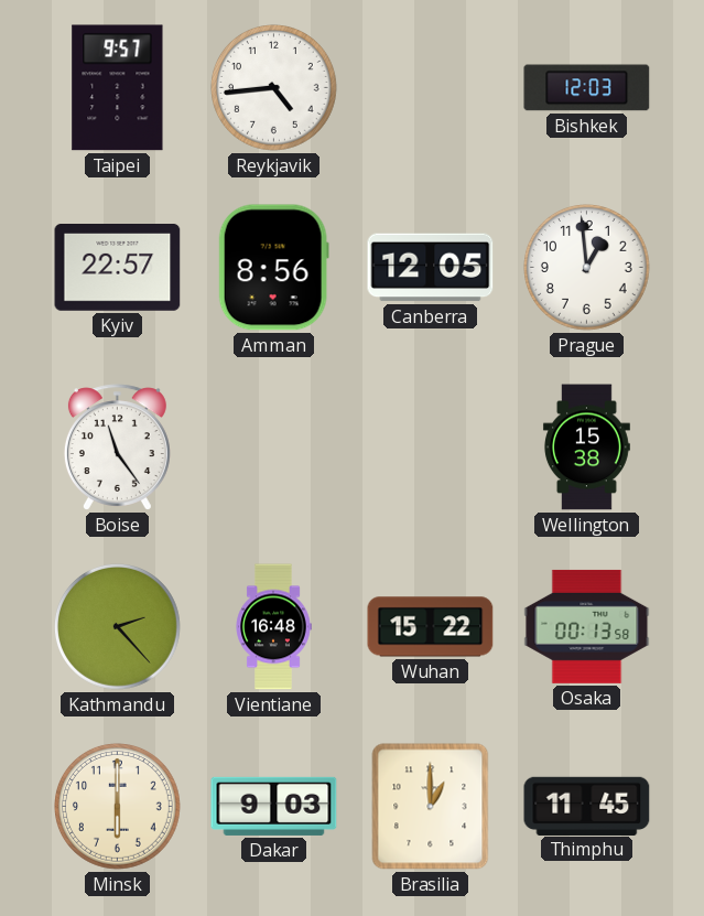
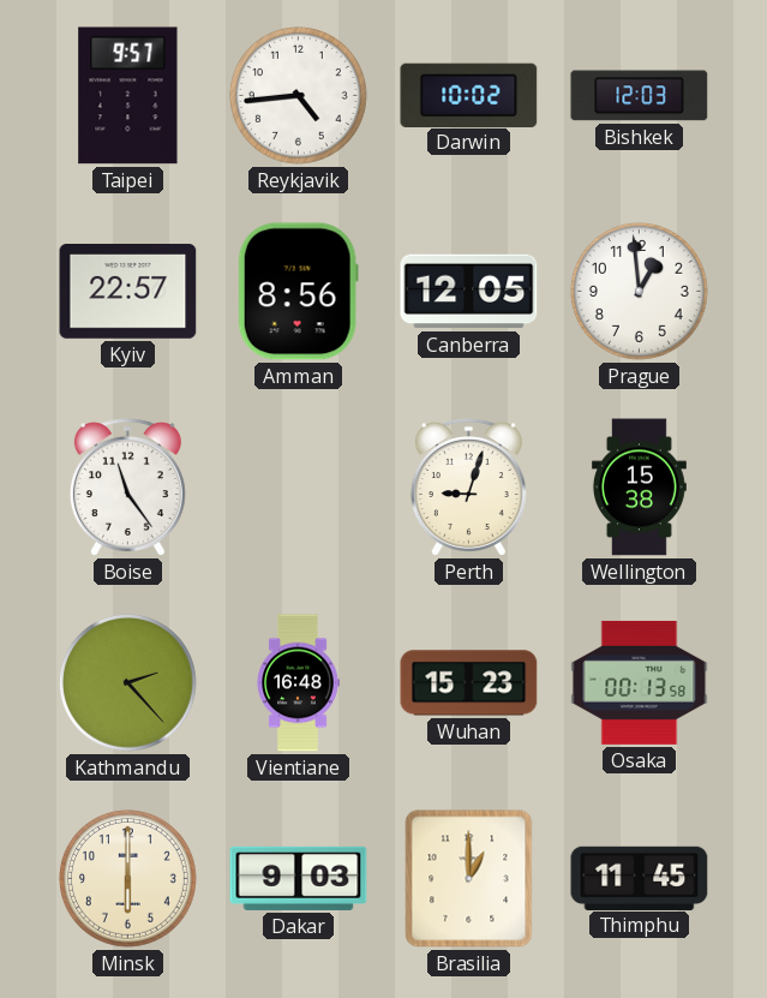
Darwin: none -> 10:02
Perth: none -> 9:03
Wuhan: 15:22 -> 15:23
